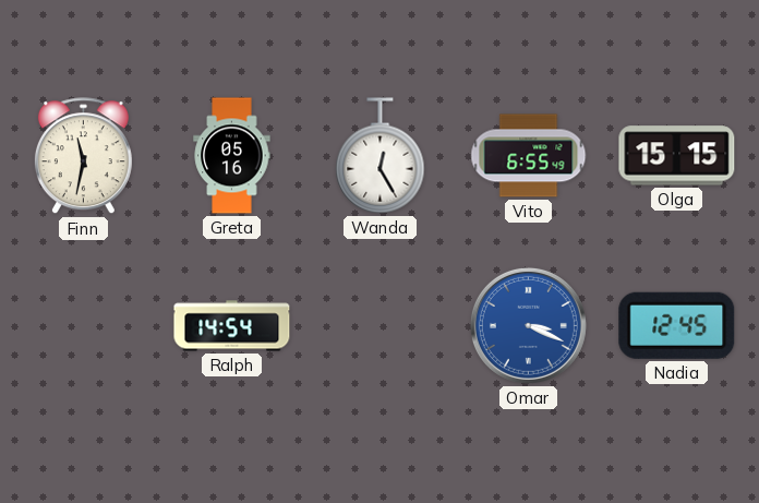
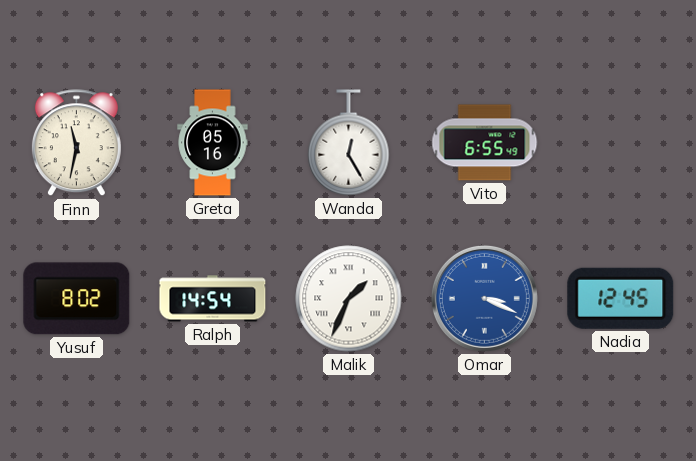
Olga: 15:15 -> none
Yusuf: none -> 8:02
Malik: none -> 1:34
